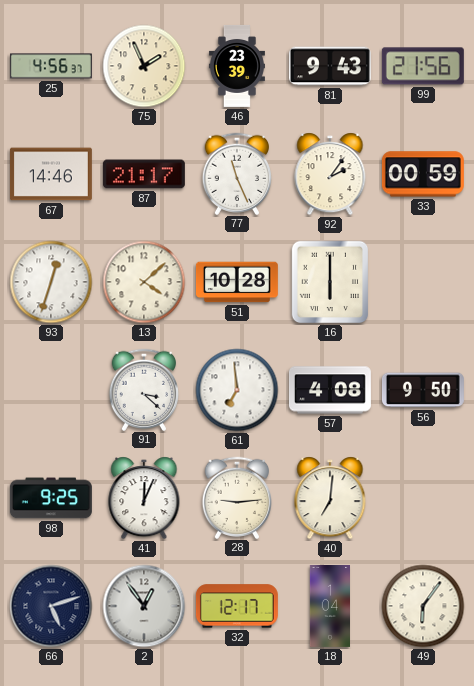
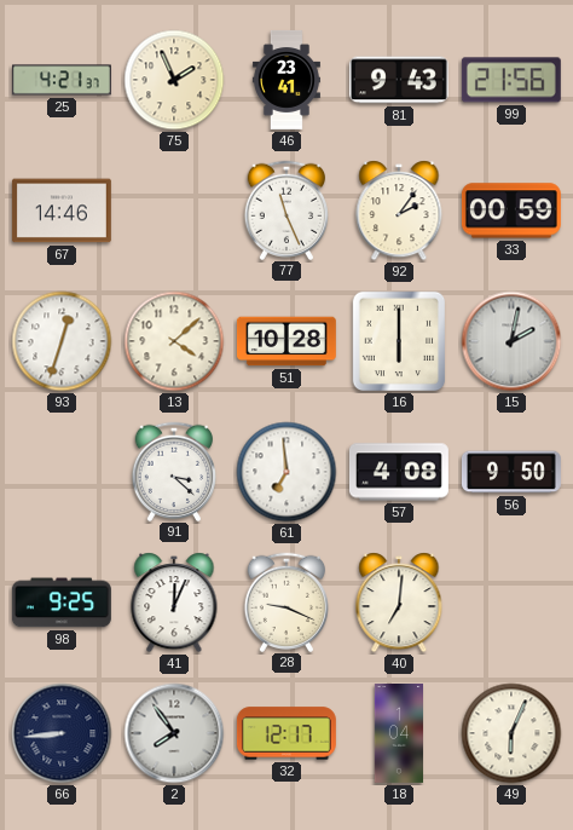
25: 4:56 -> 4:21
46: 23:39 -> 23:41
87: 21:17 -> none
15: none -> 2:02
28: 9:14 -> 9:19
66: 5:12 -> 8:44
2: 12:54 -> 7:54
49: 6:06 -> 6:04
